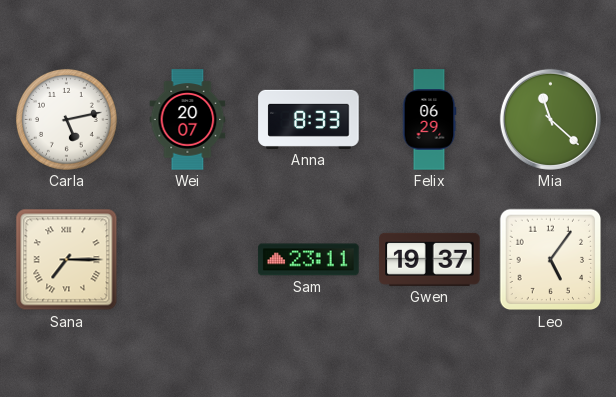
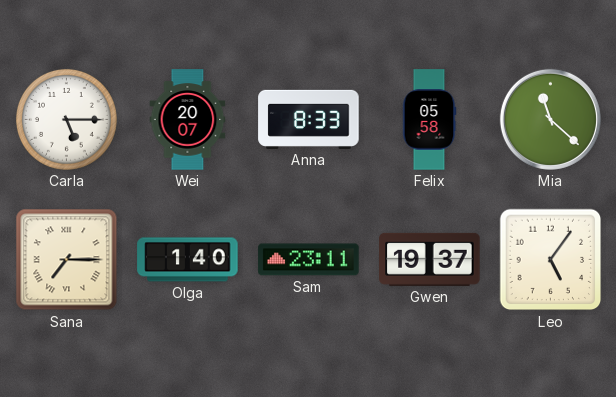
Carla: 5:13 -> 5:15
Felix: 06:29 -> 05:58
Olga: none -> 1:40
